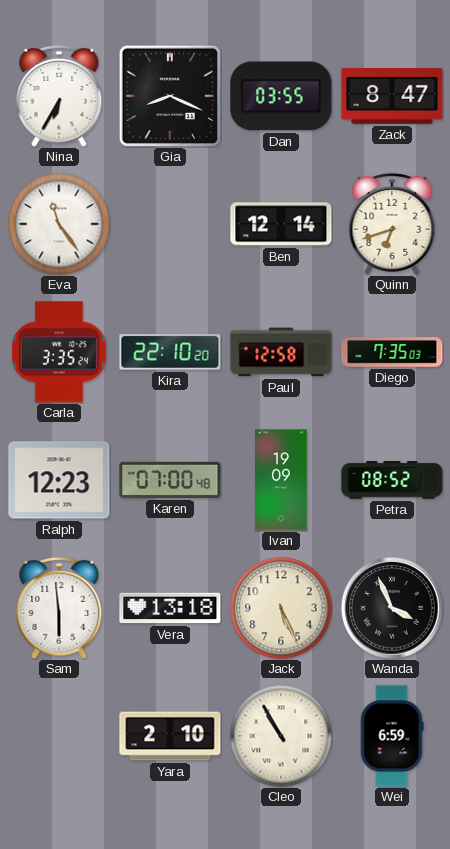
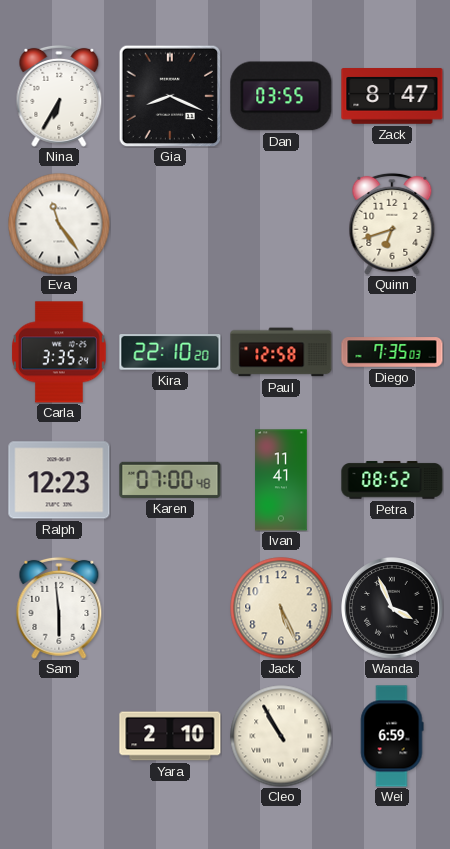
Ben: 12:14 -> none
Ivan: 19:09 -> 11:41
Vera: 13:18 -> none
